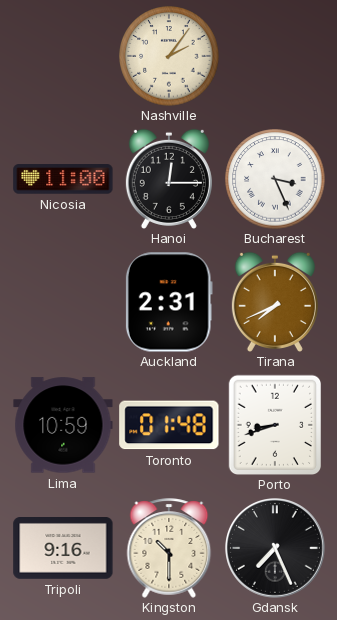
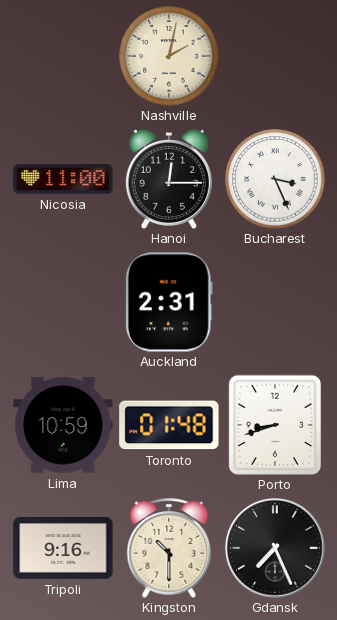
Nashville: 2:06 -> 2:02
Tirana: 7:41 -> none
